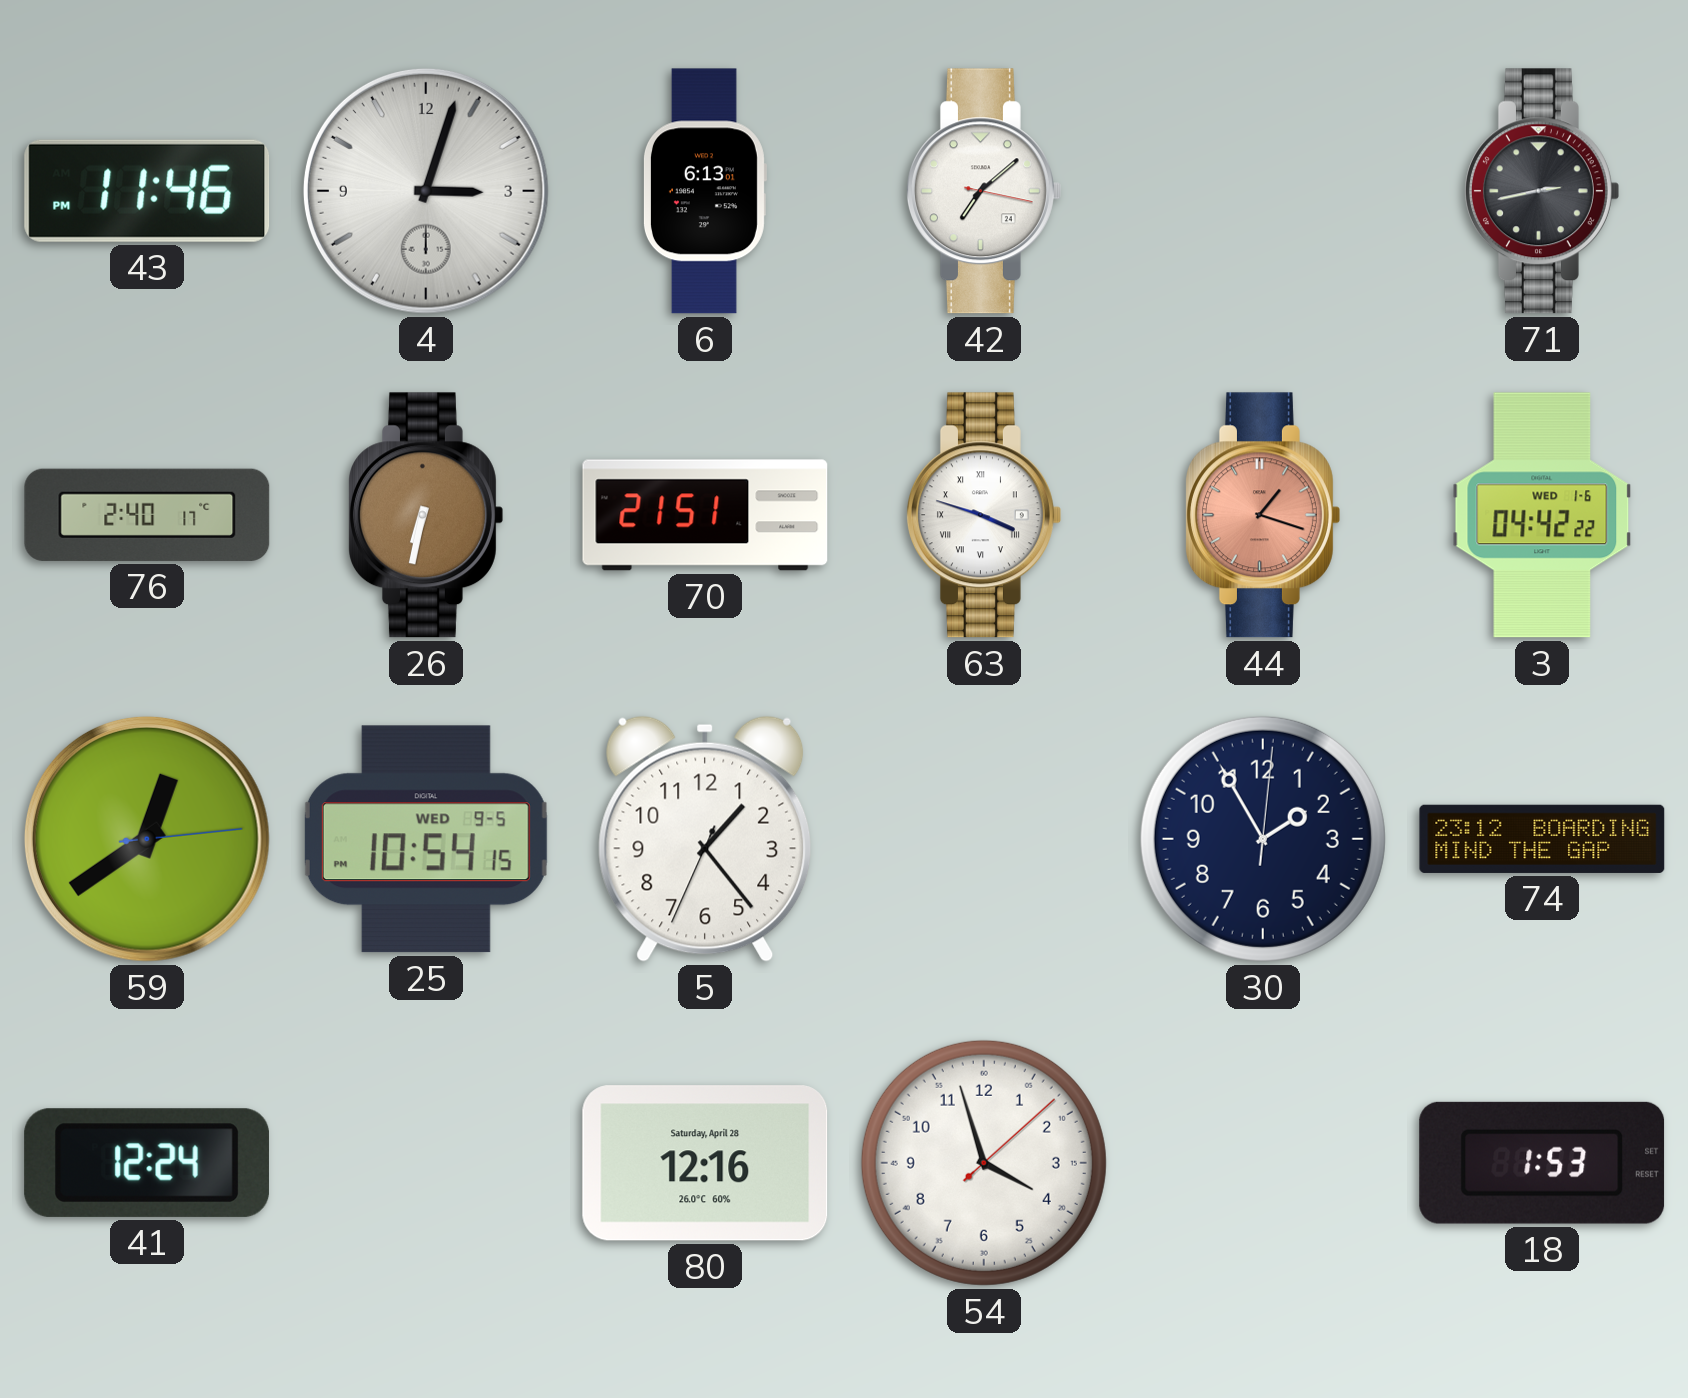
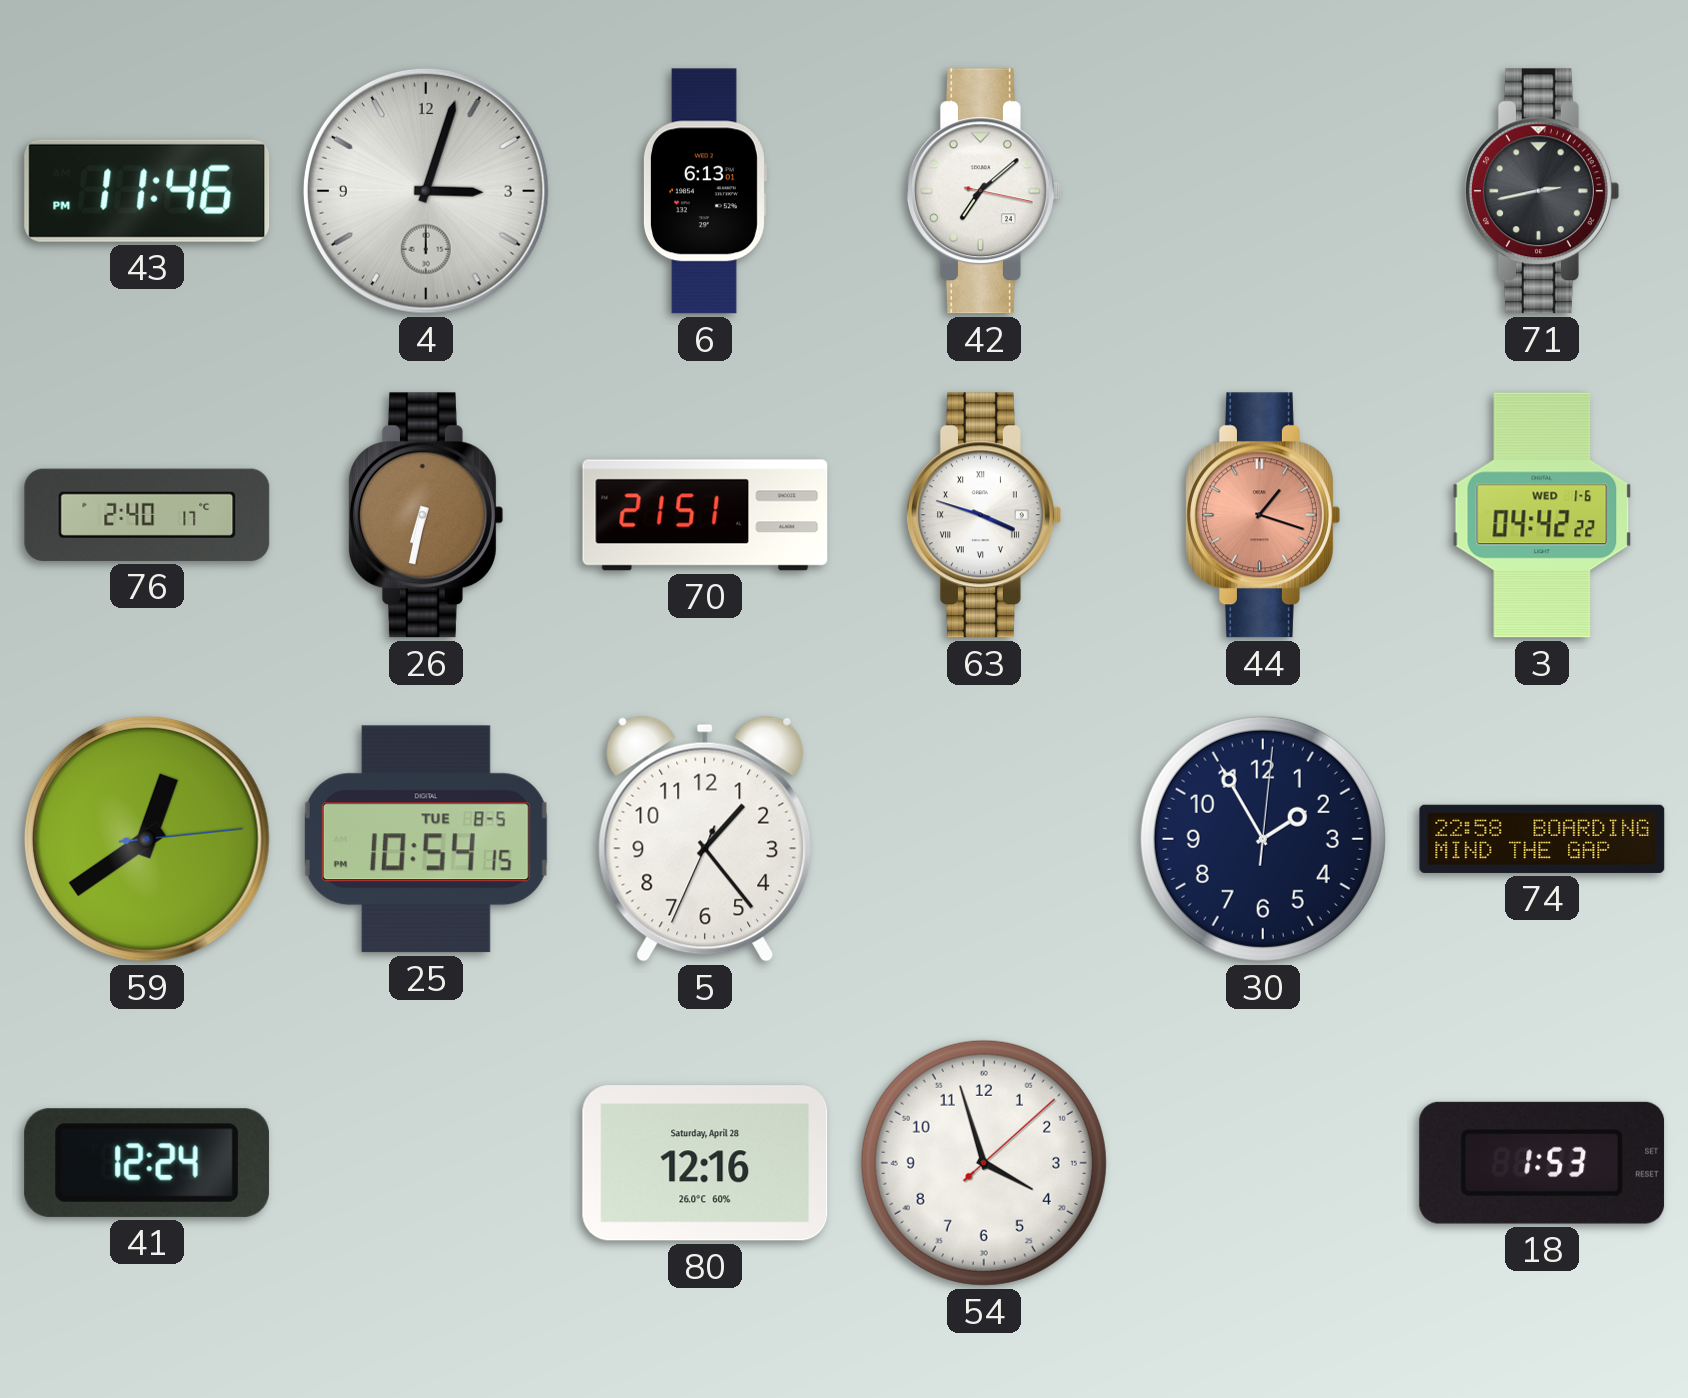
25 date: WED 9-5 -> TUE 8-5
74: 23:12 -> 22:58
